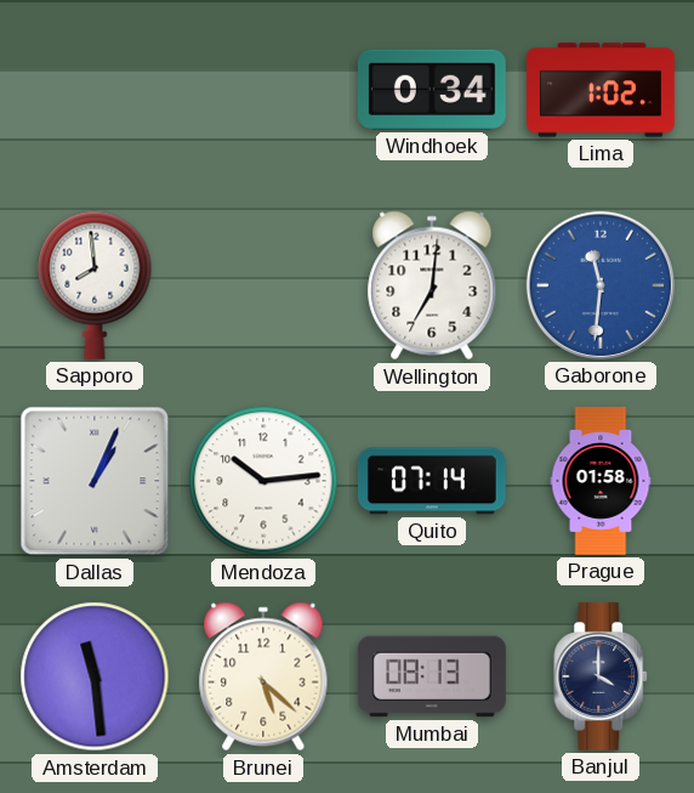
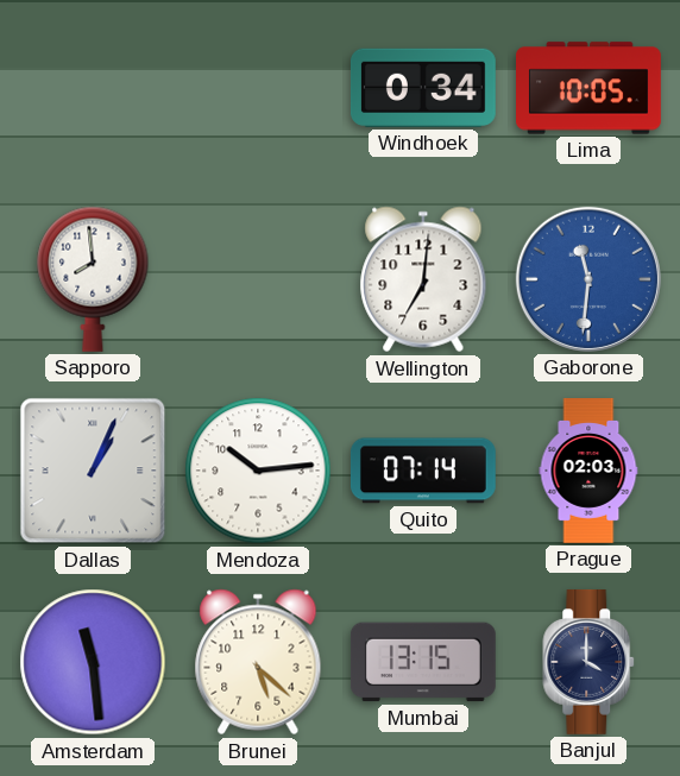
Lima: 1:02 -> 10:05
Prague: 01:58 -> 02:03
Mumbai: 08:13 -> 13:15
